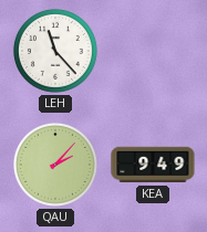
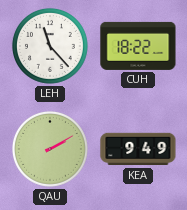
CUH: none -> 18:22
QAU: 2:07 -> 2:10
